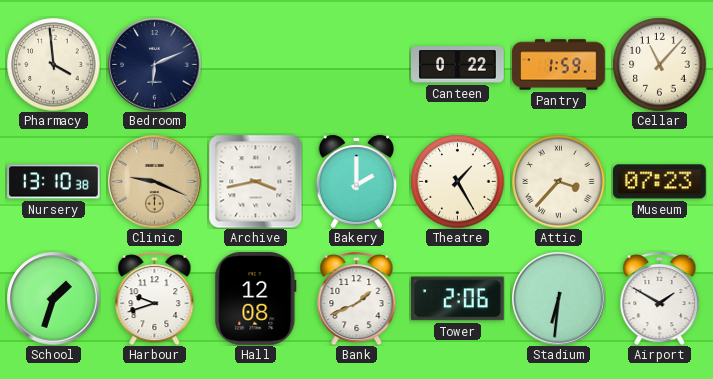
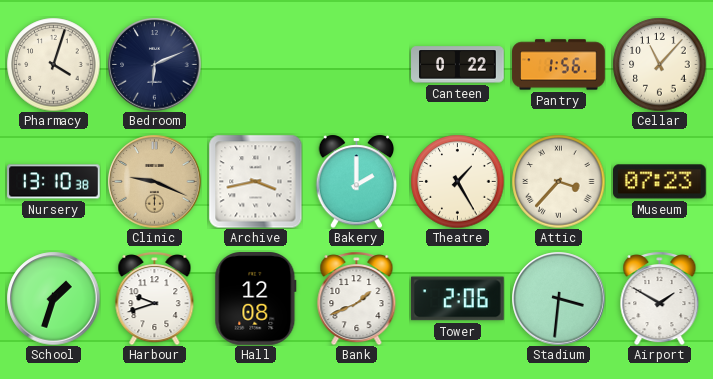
Pharmacy: 3:59 -> 4:03
Pantry: 1:59 -> 1:56
Stadium: 6:31 -> 3:31
